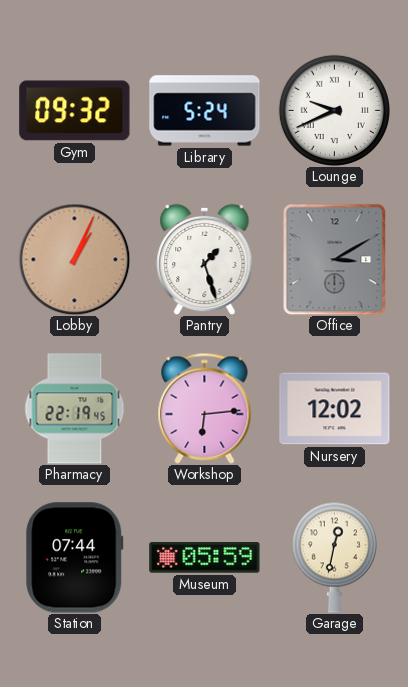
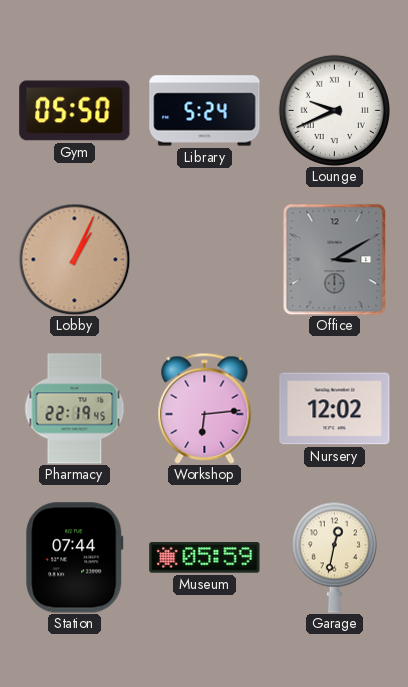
Gym: 09:32 -> 05:50
Pantry: 1:27 -> none
